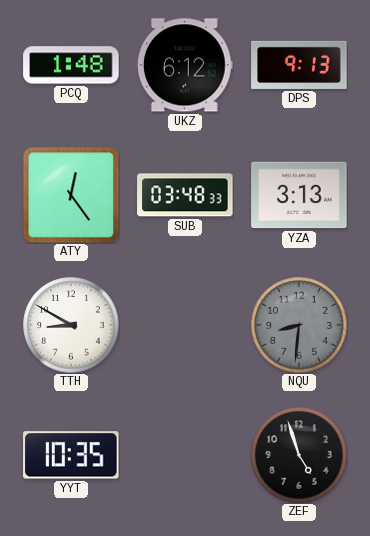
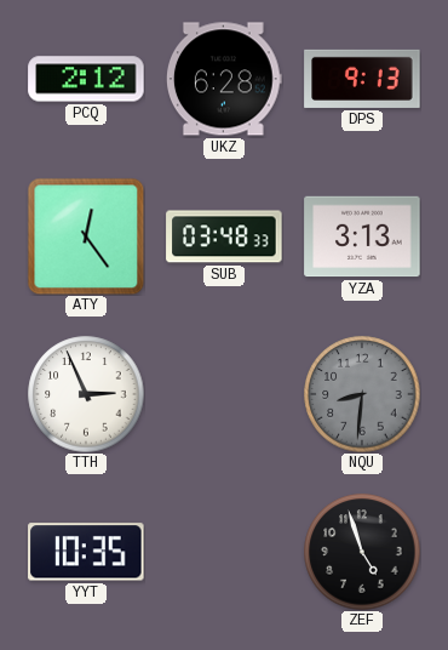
PCQ: 1:48 -> 2:12
UKZ: 6:12 -> 6:28
TTH: 8:50 -> 2:56
